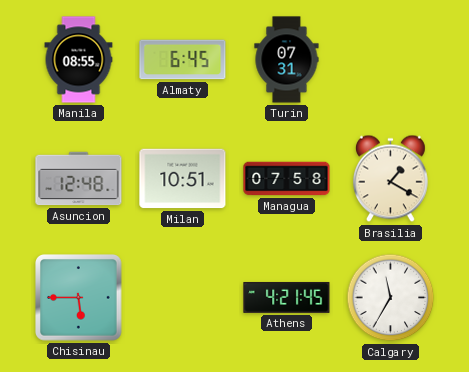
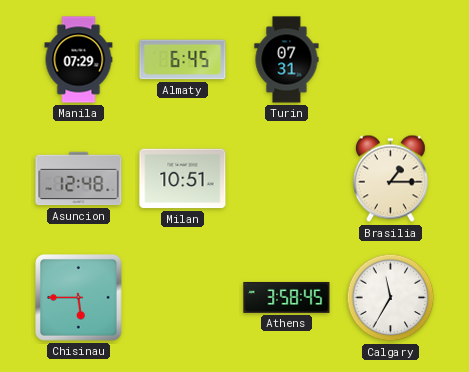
Manila: 08:55 -> 07:29
Managua: 07:58 -> none
Brasilia: 1:20 -> 1:15
Athens: 4:21 -> 3:58
